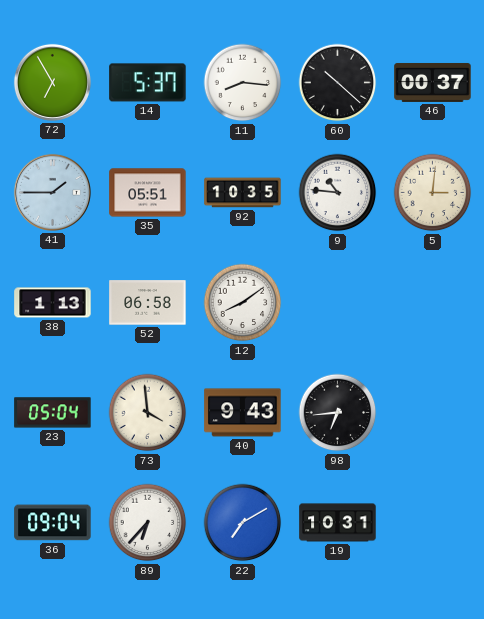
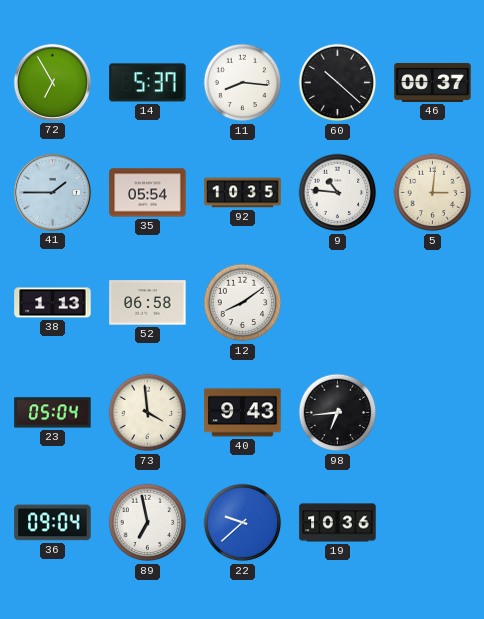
35: 05:51 -> 05:54
89: 6:37 -> 6:58
22: 7:10 -> 9:38
19: 10:31 -> 10:36
